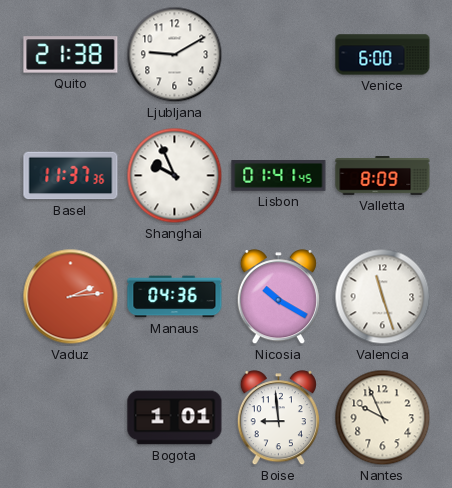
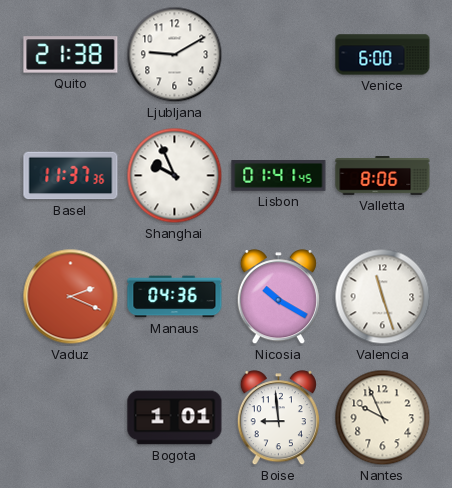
Valletta: 8:09 -> 8:06
Vaduz: 2:14 -> 2:19
